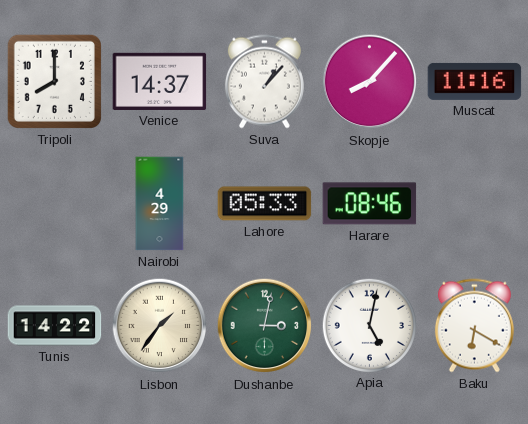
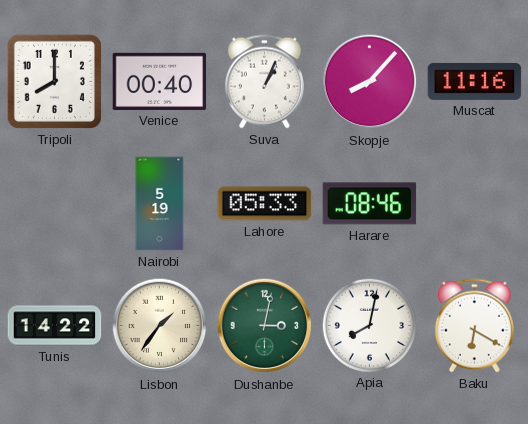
Venice: 14:37 -> 00:40
Suva: 1:07 -> 1:04
Nairobi: 4:29 -> 5:19
Apia: 5:02 -> 8:02
